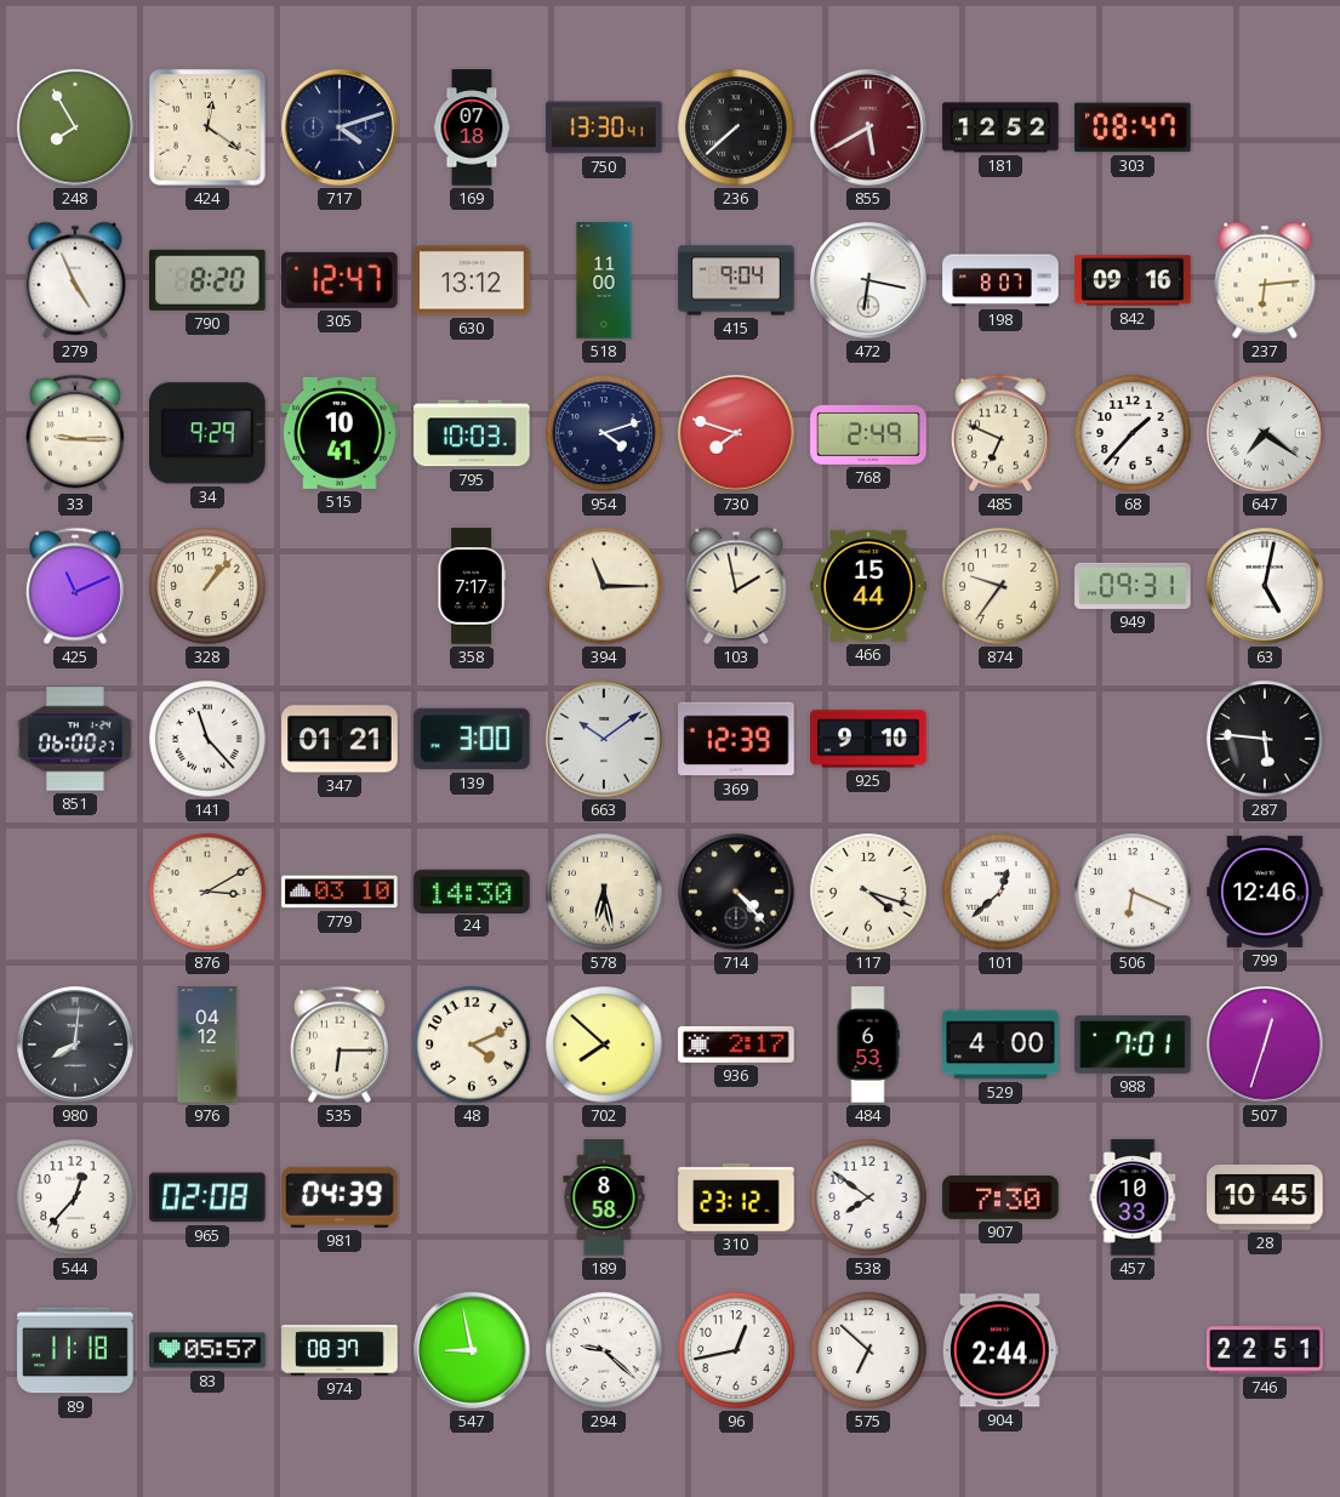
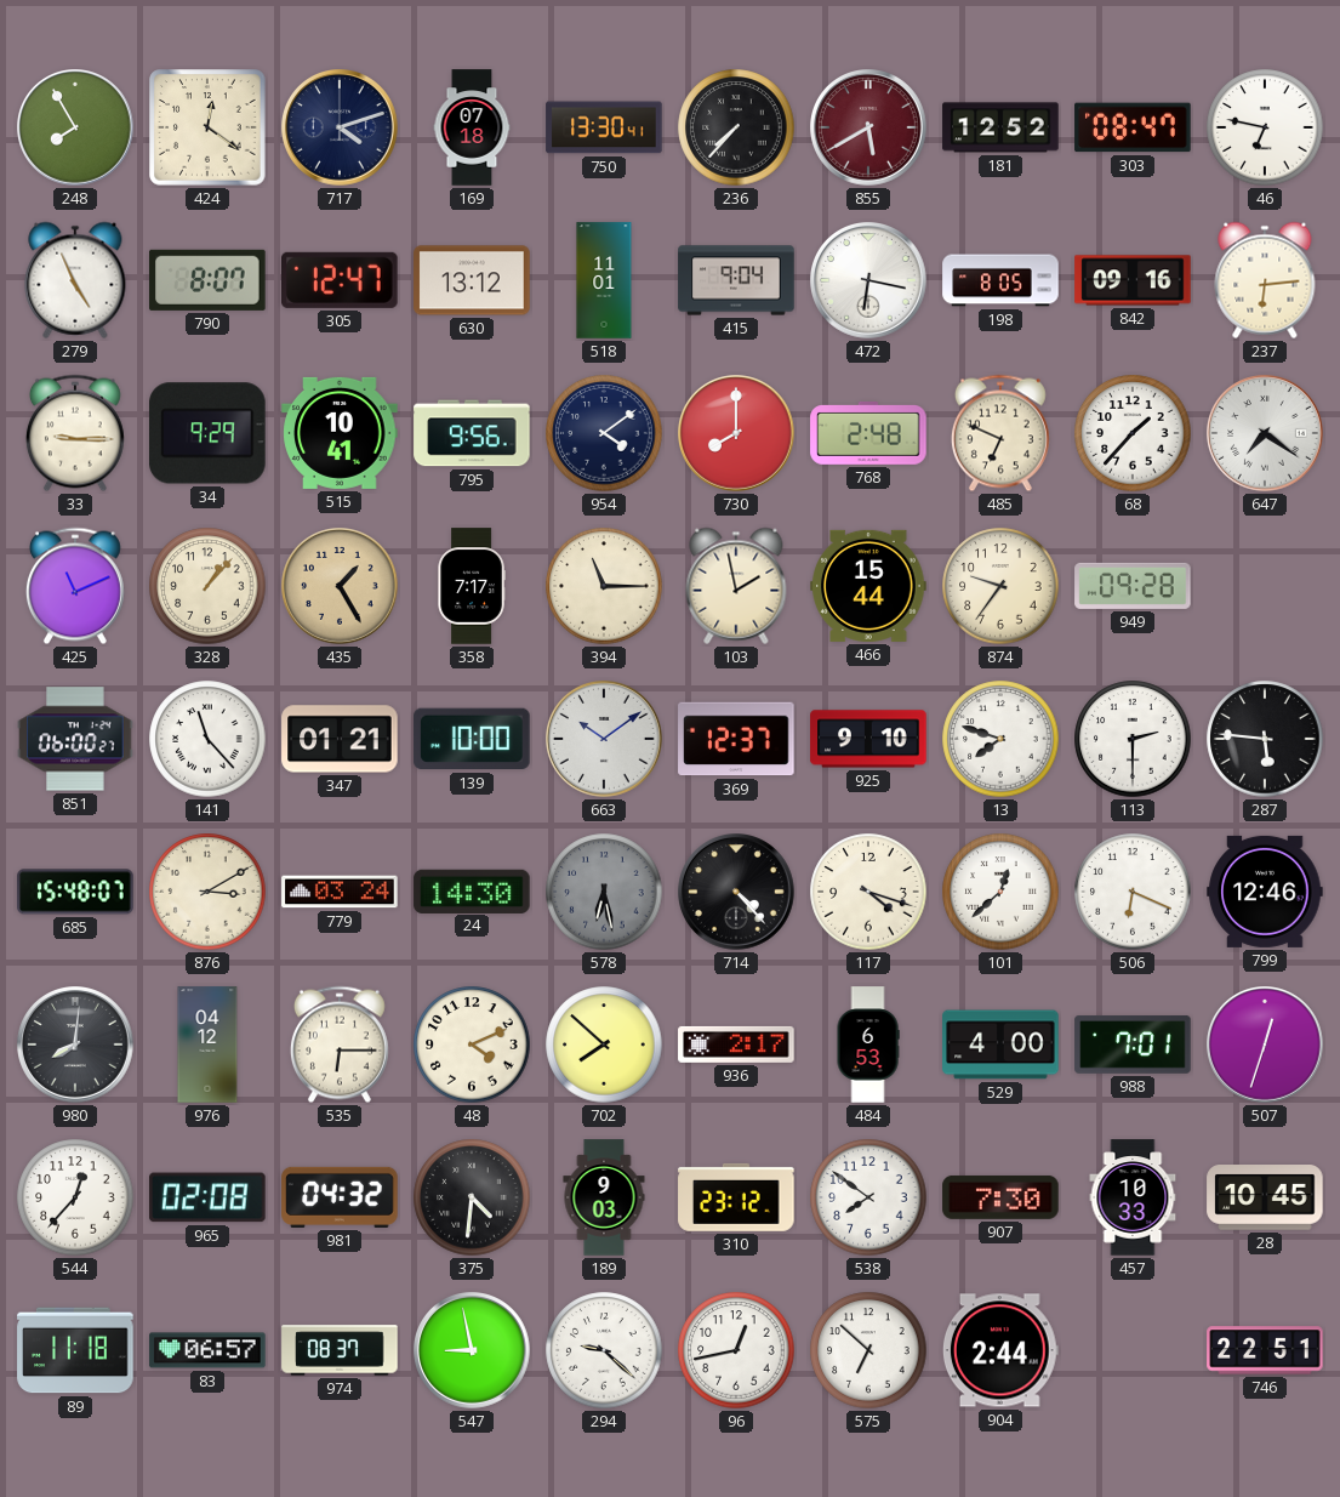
236: 7:38 -> 7:37
46: none -> 6:47
790: 8:20 -> 8:07
518: 11:00 -> 11:01
198: 8:07 -> 8:05
795: 10:03 -> 9:56
954: 4:12 -> 4:09
730: 7:48 -> 8:00
768: 2:49 -> 2:48
435: none -> 1:25
949: 09:31 -> 09:28
63: 5:02 -> none
139: 3:00 -> 10:00
369: 12:39 -> 12:37
13: none -> 7:48
113: none -> 2:30
685: none -> 15:48
779: 03:10 -> 03:24
578 dial: cream -> grey
981: 04:39 -> 04:32
375: none -> 4:31
189: 8:58 -> 9:03
83: 05:57 -> 06:57
